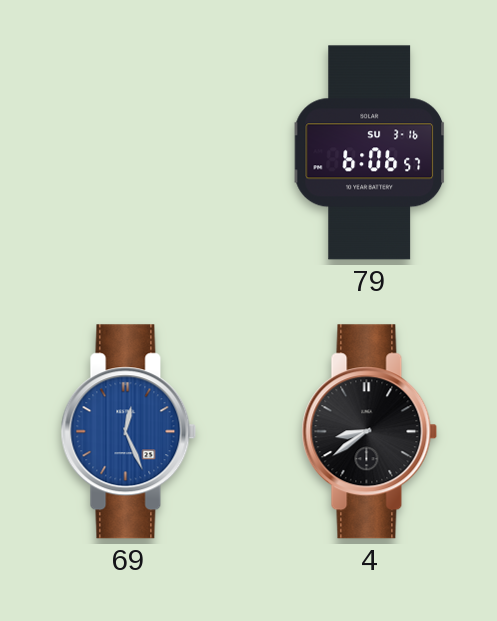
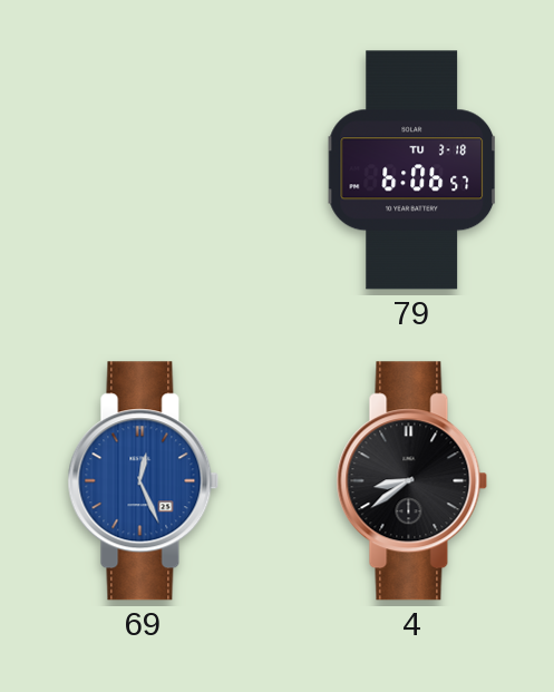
79 date: SU 3-16 -> TU 3-18
